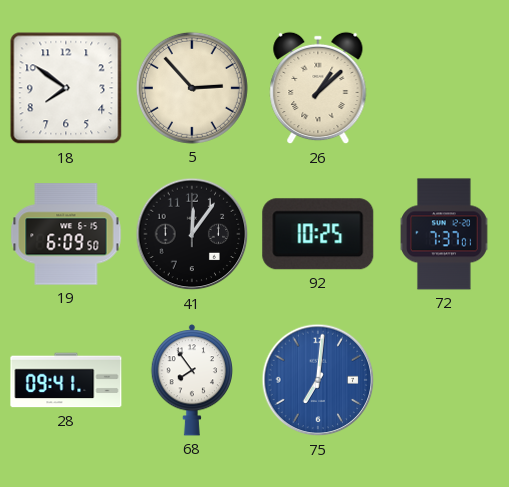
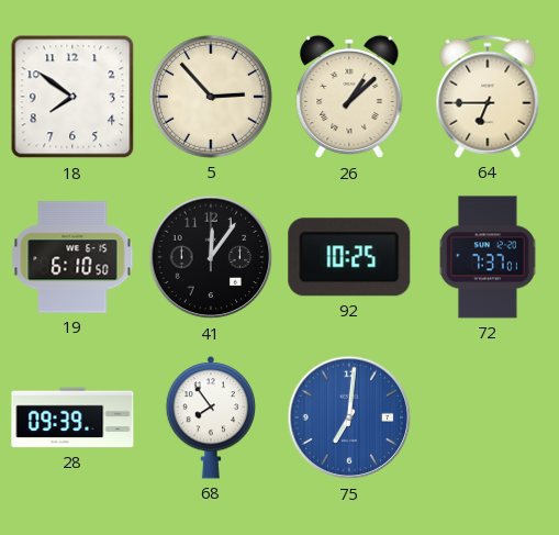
64: none -> 6:45
19: 6:09 -> 6:10
28: 09:41 -> 09:39
